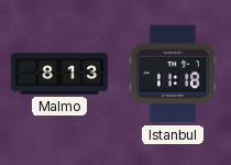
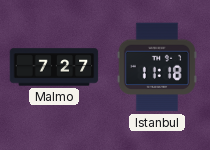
Malmo: 8:13 -> 7:27
